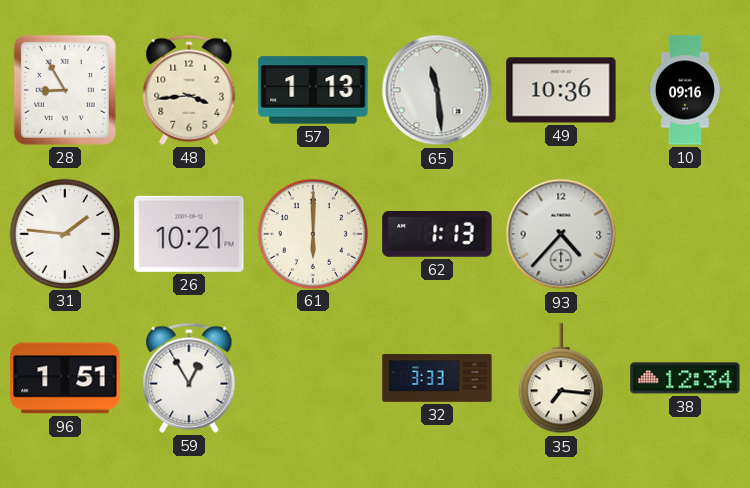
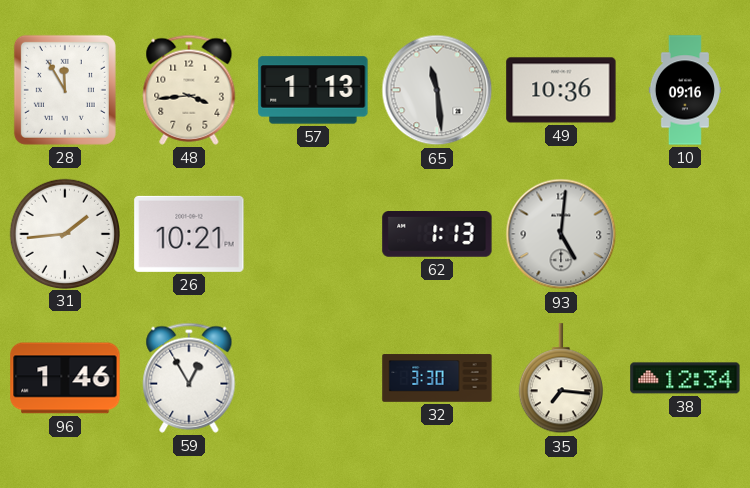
28: 8:55 -> 11:55
31: 1:46 -> 1:44
61: 6:00 -> none
93: 4:37 -> 5:01
96: 1:51 -> 1:46
32: 3:33 -> 3:30
